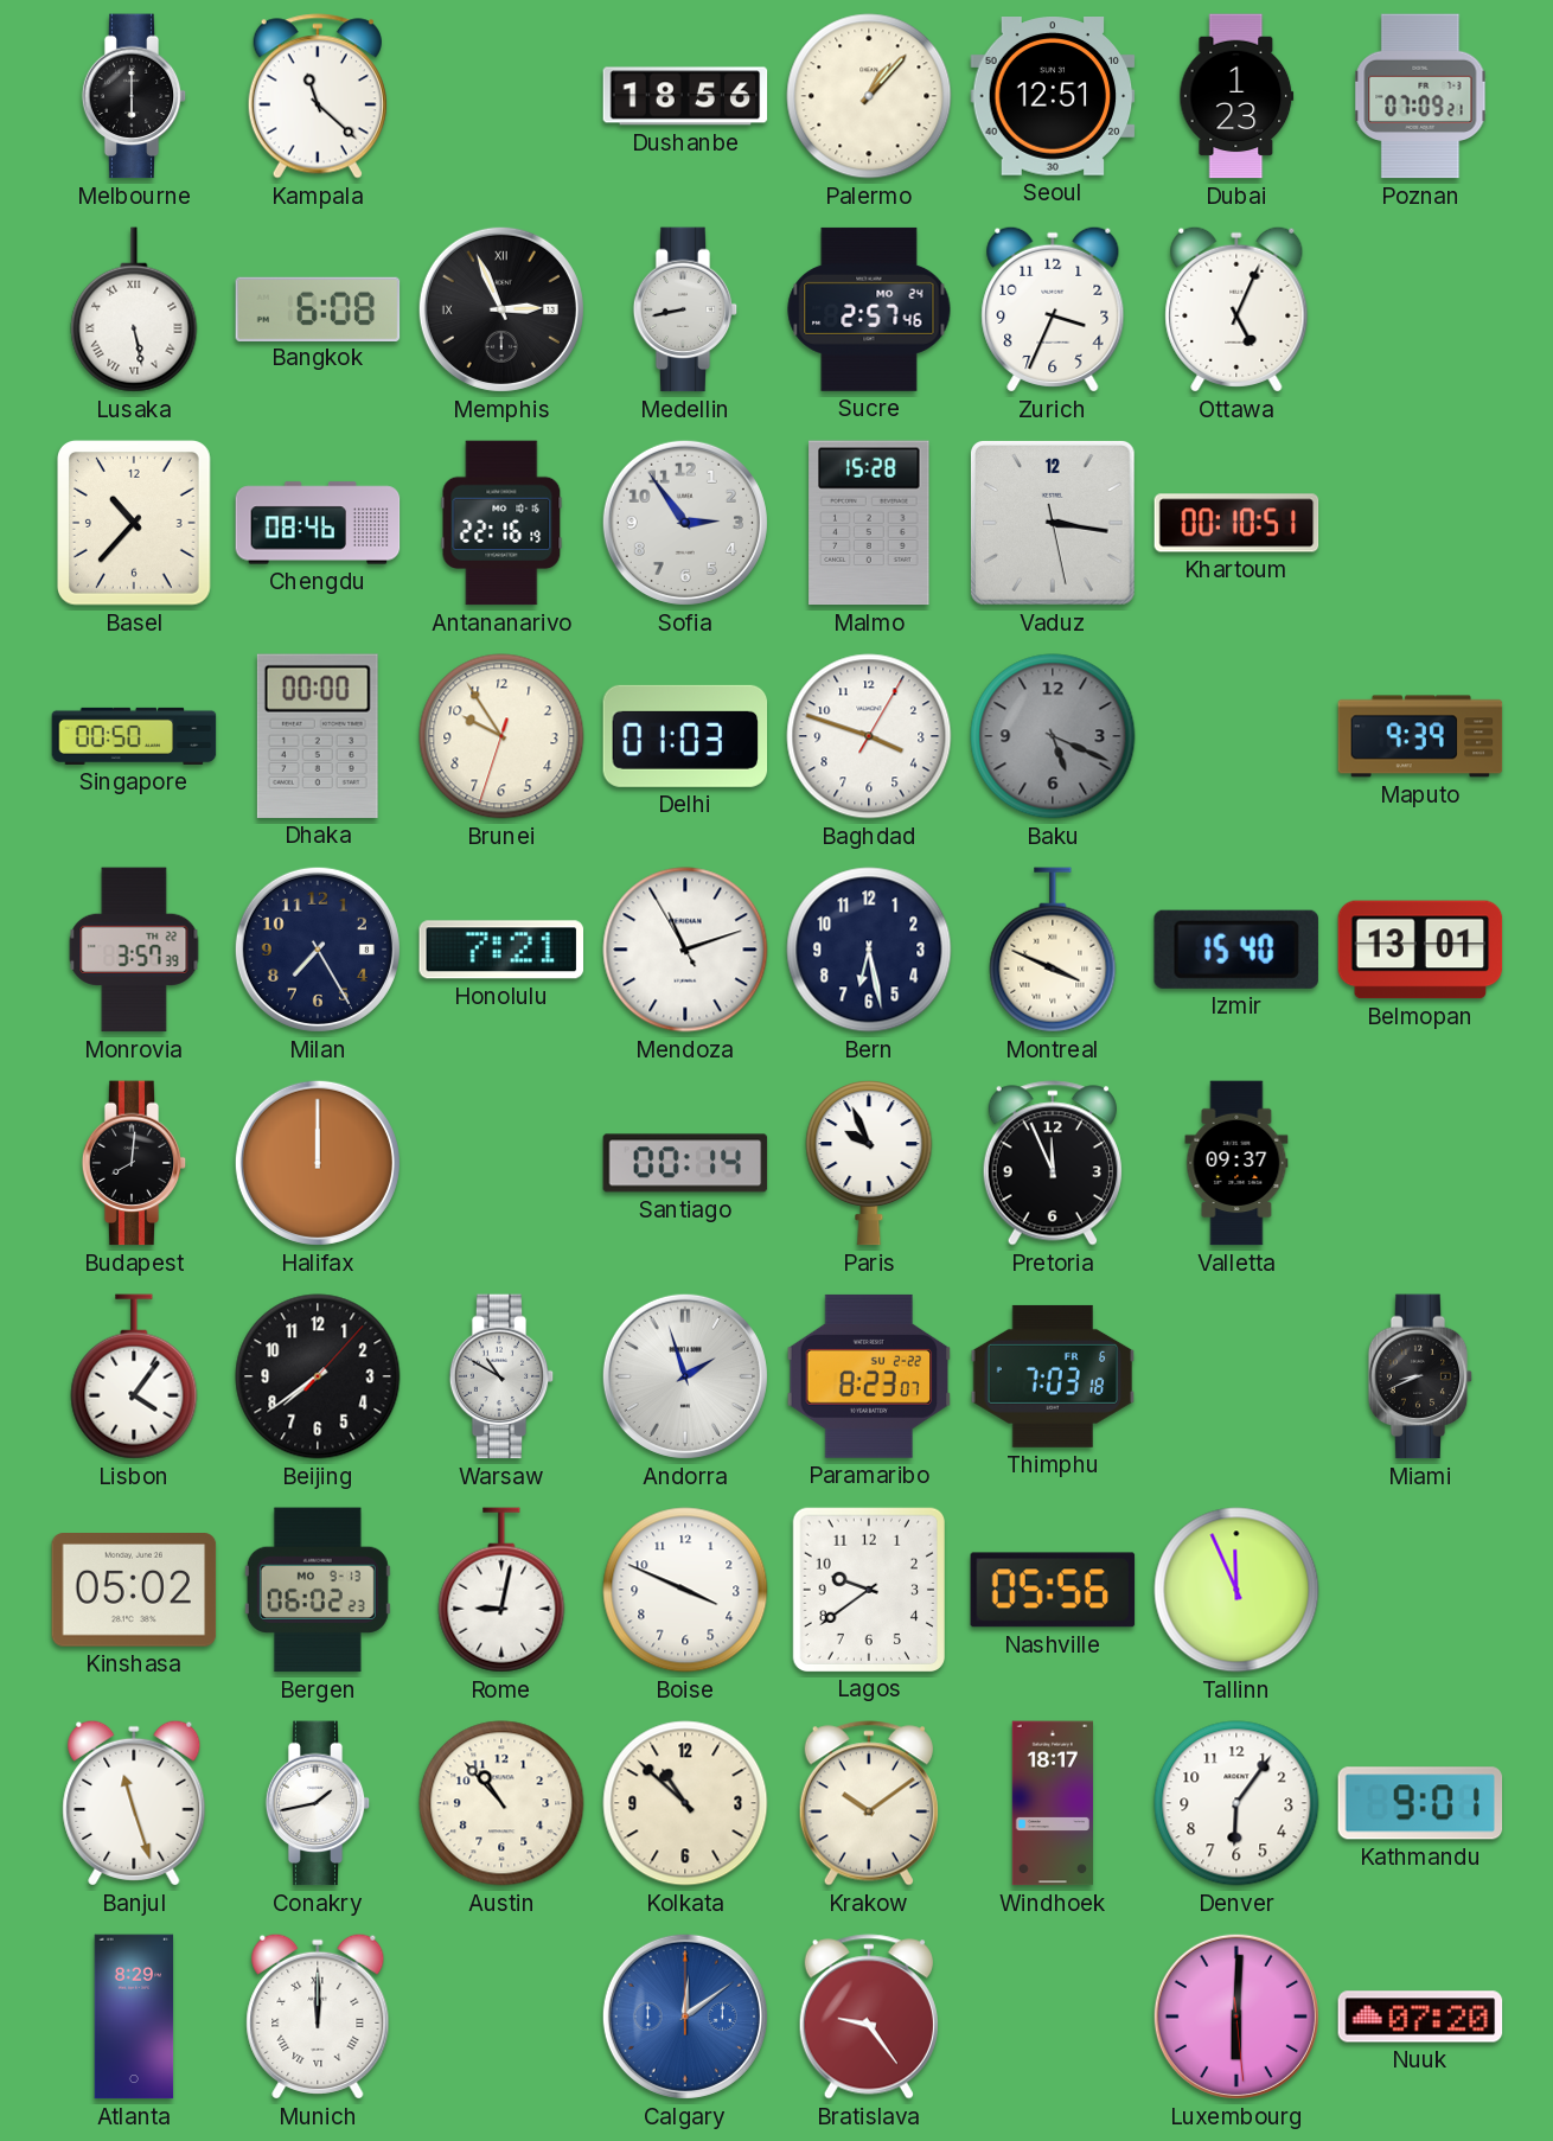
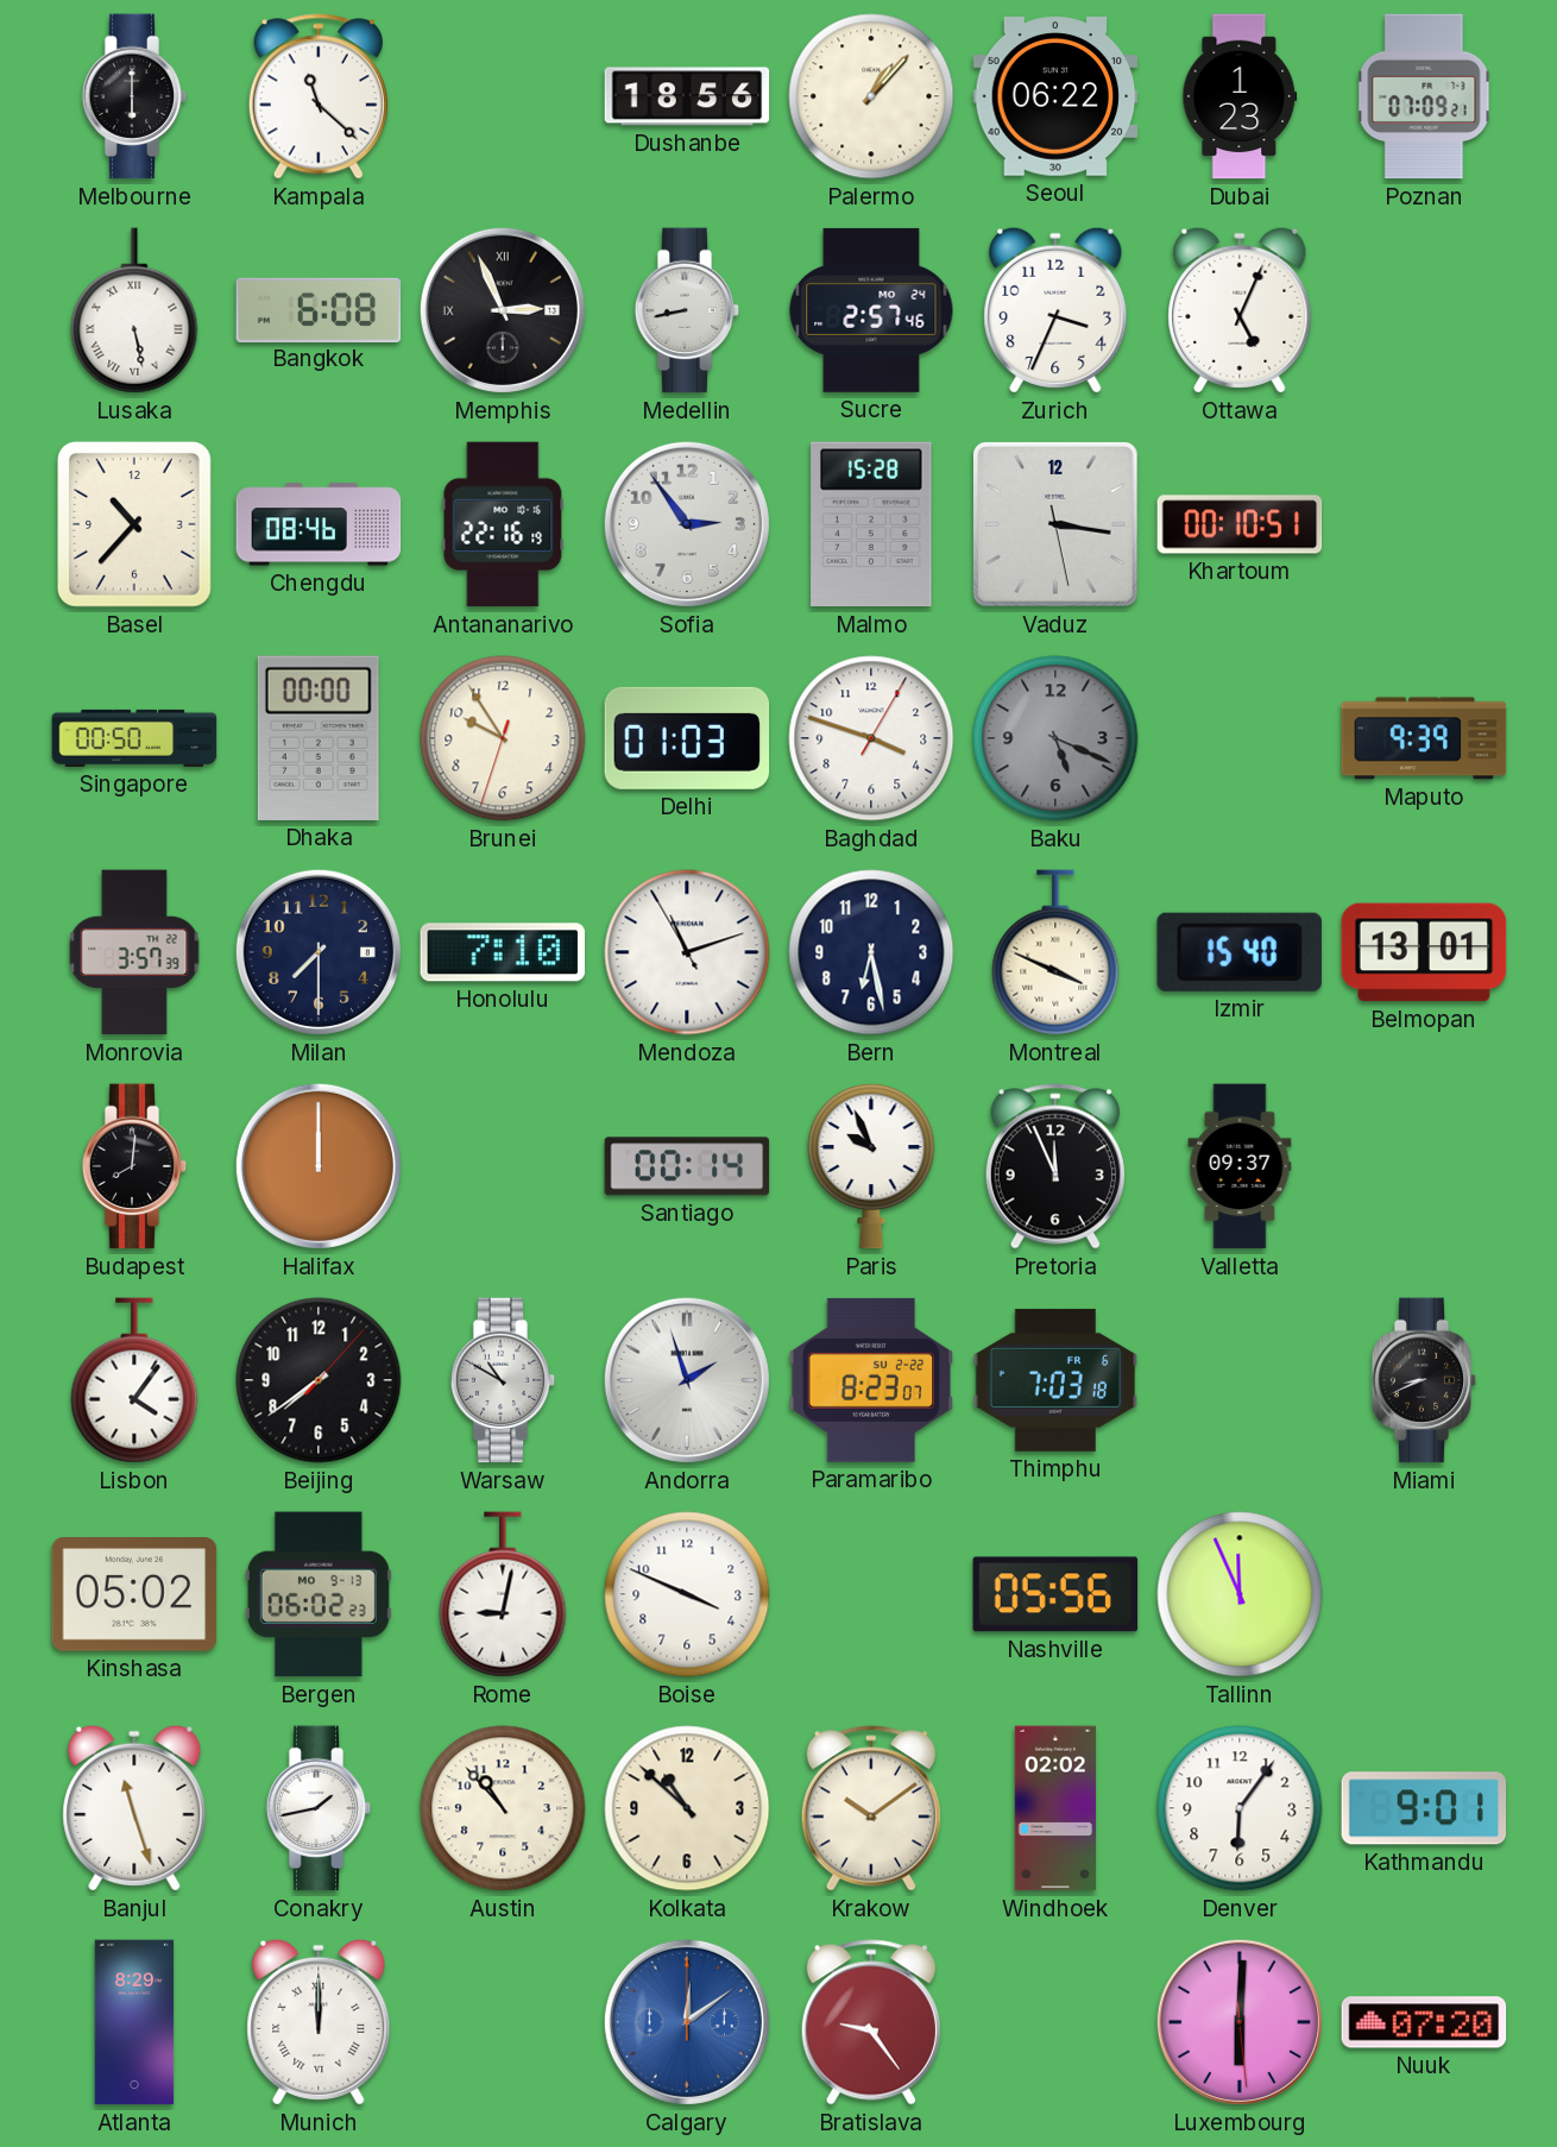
Seoul: 12:51 -> 06:22
Milan: 7:25 -> 7:30
Honolulu: 7:21 -> 7:10
Lagos: 9:39 -> none
Windhoek: 18:17 -> 02:02
